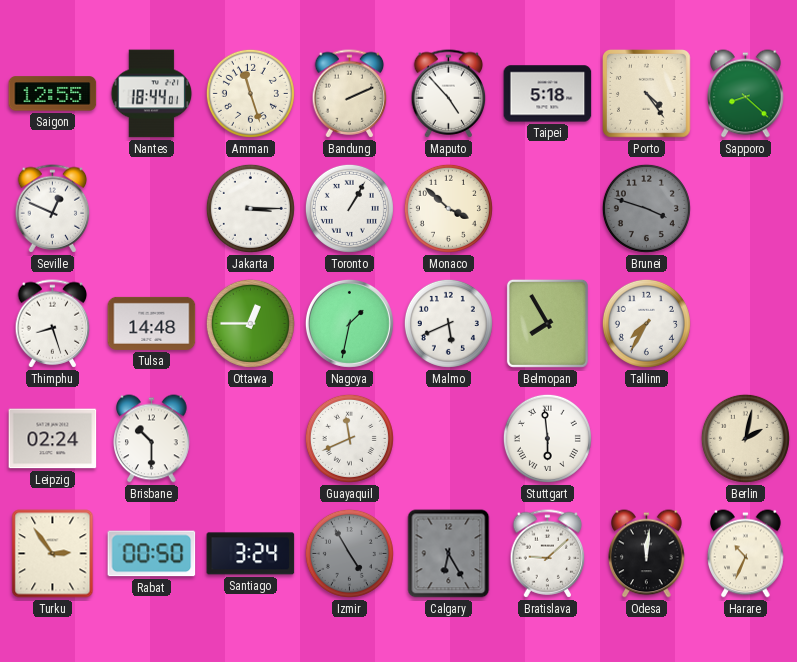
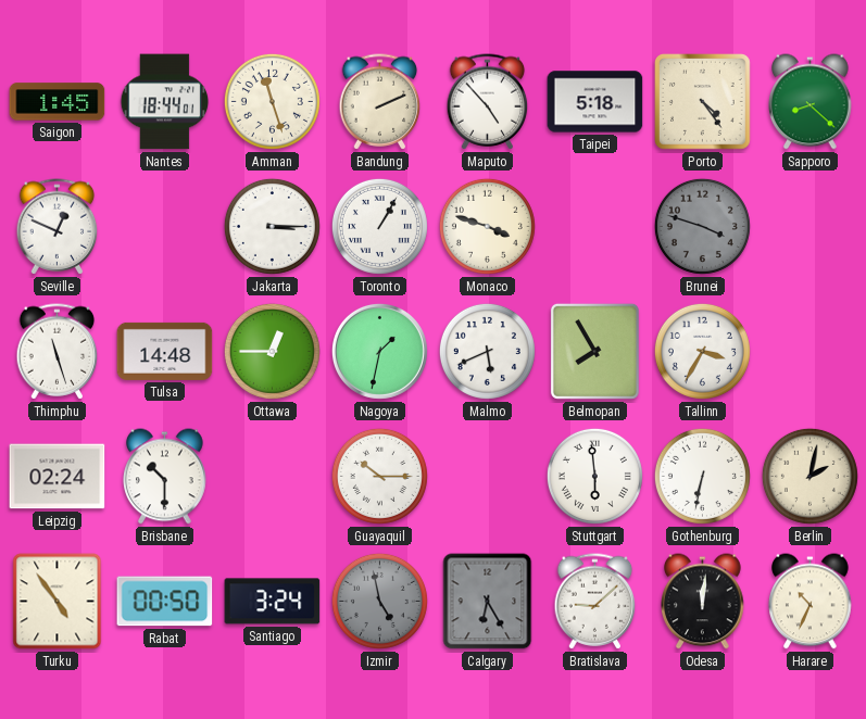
Saigon: 12:55 -> 1:45
Monaco: 3:52 -> 3:48
Thimphu: 8:27 -> 11:27
Tallinn: 7:35 -> 3:35
Guayaquil: 11:41 -> 10:15
Gothenburg: none -> 6:32
Turku: 2:54 -> 4:54
Izmir: 4:55 -> 4:58
